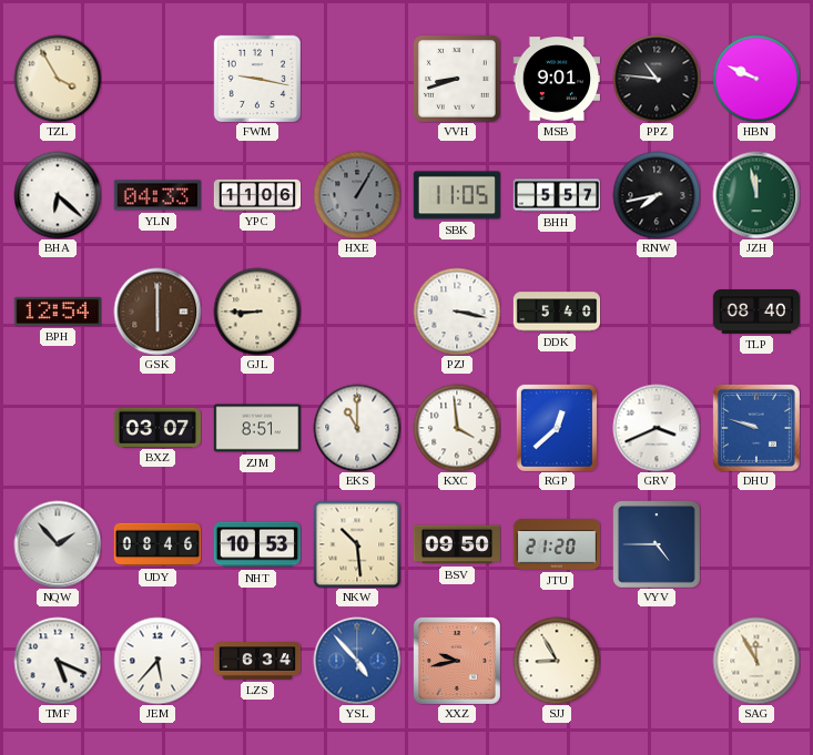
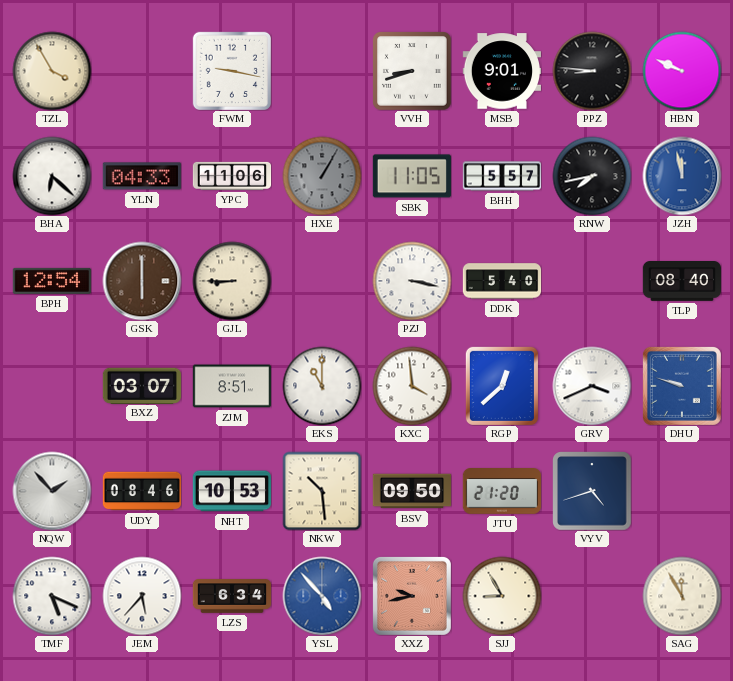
PPZ: 10:46 -> 8:46
JZH dial: green -> blue
VYV: 4:45 -> 4:42
